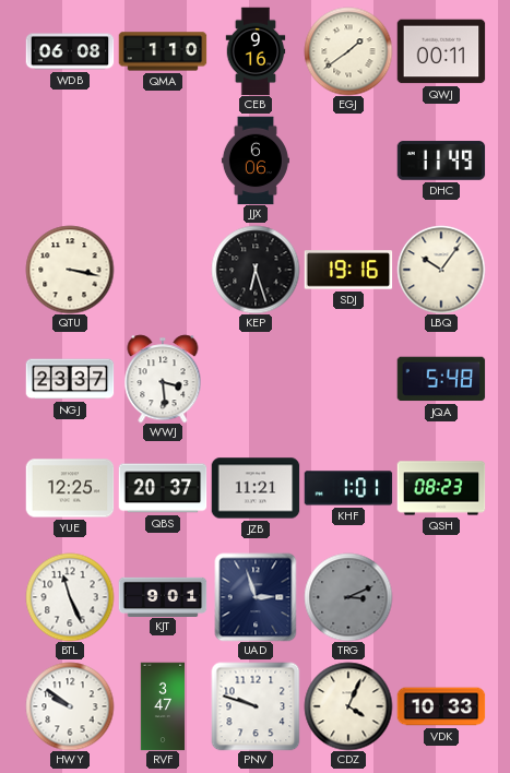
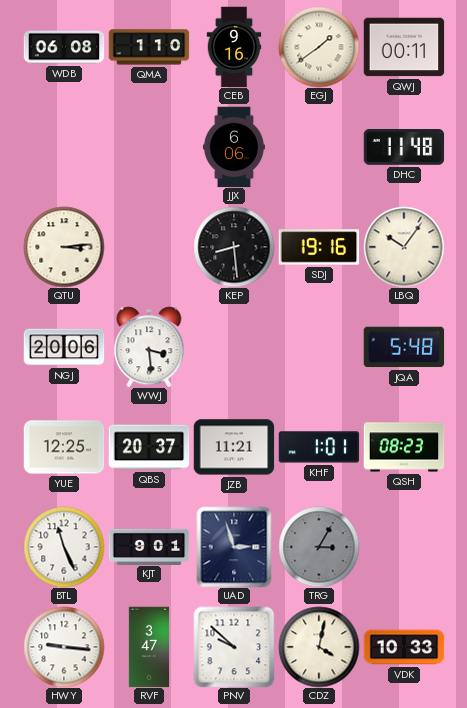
DHC: 11:49 -> 11:48
QTU: 3:17 -> 3:14
KEP: 6:27 -> 8:29
NGJ: 23:37 -> 20:06
TRG: 3:11 -> 3:05
HWY: 9:51 -> 9:16
PNV: 9:48 -> 9:52
CDZ: 4:04 -> 4:02
